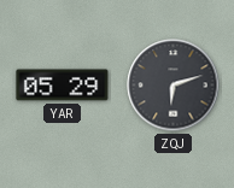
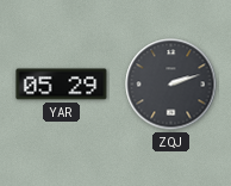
ZQJ: 6:12 -> 2:12
